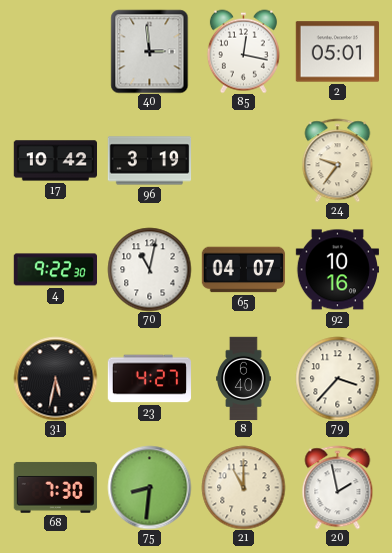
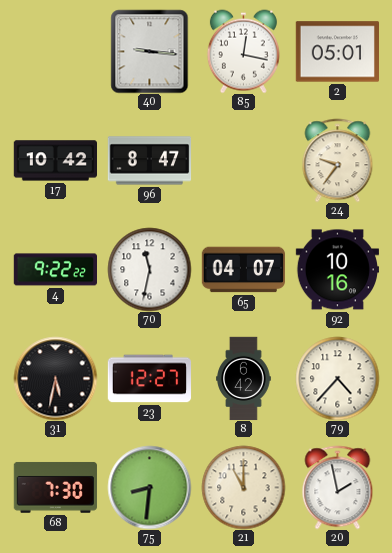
40: 2:59 -> 9:16
96: 3:19 -> 8:47
4: 9:22:30 -> 9:22:22
70: 11:02 -> 11:32
23: 4:27 -> 12:27
8: 6:40 -> 6:42
79: 3:37 -> 4:37
